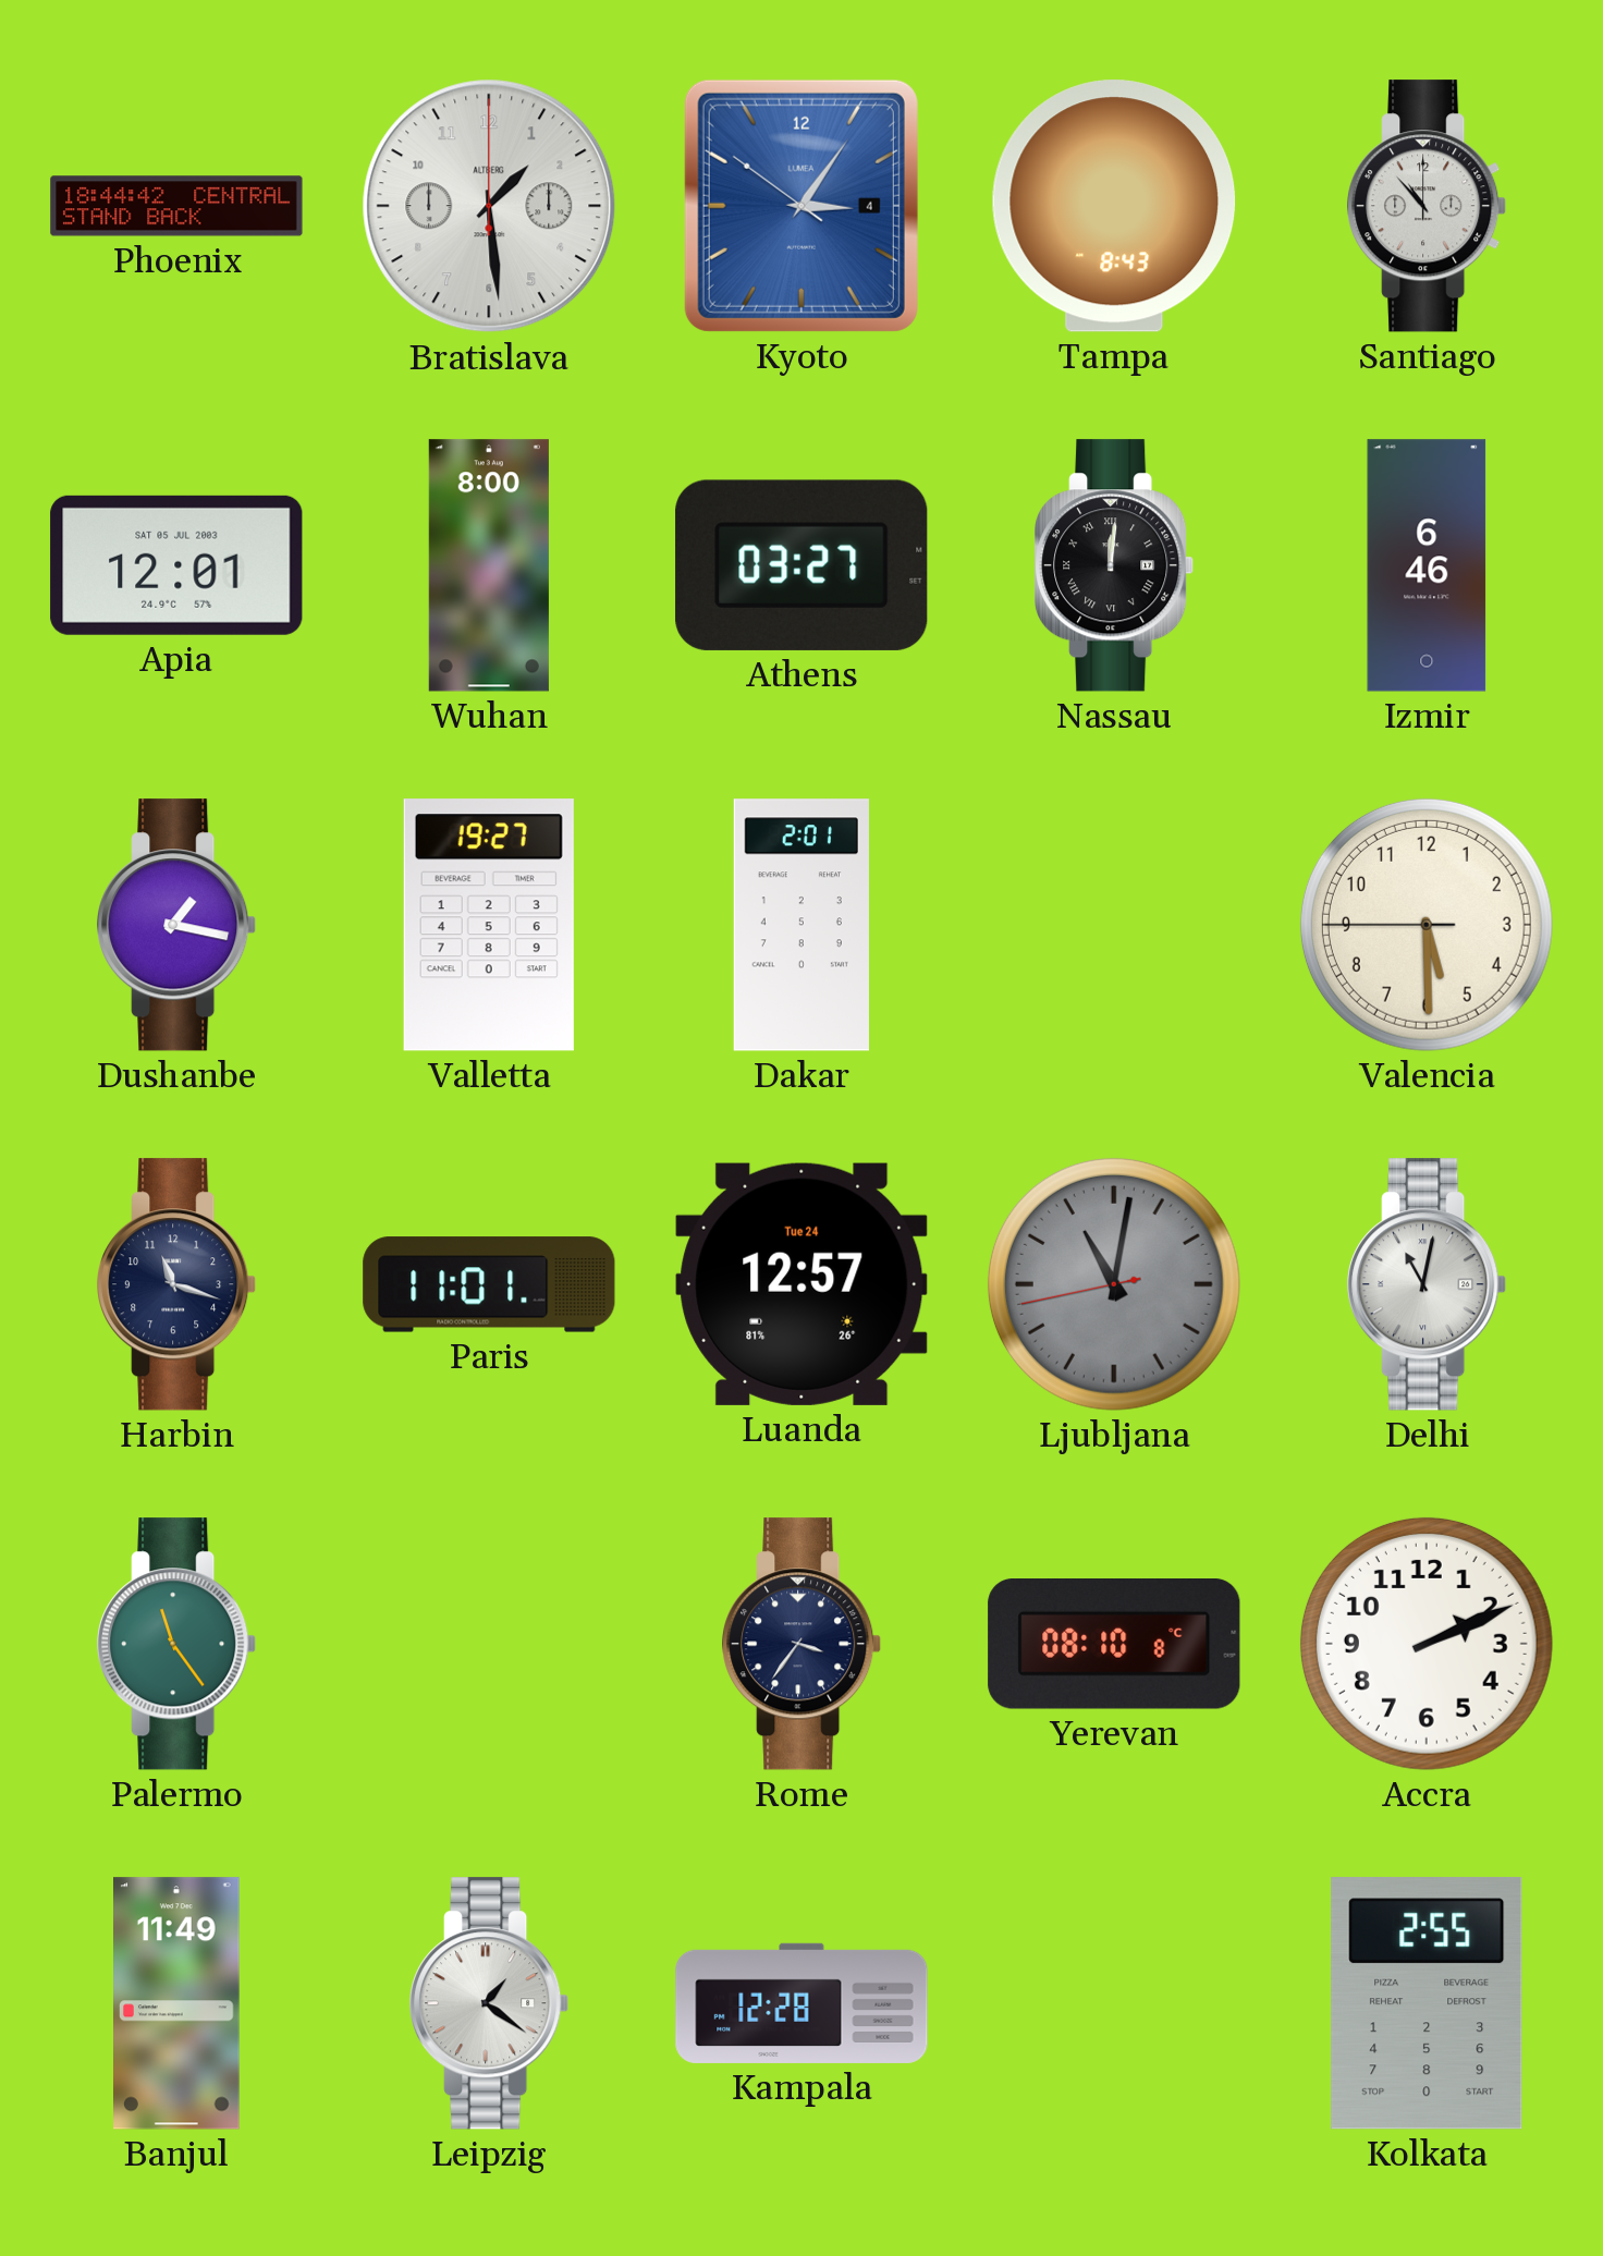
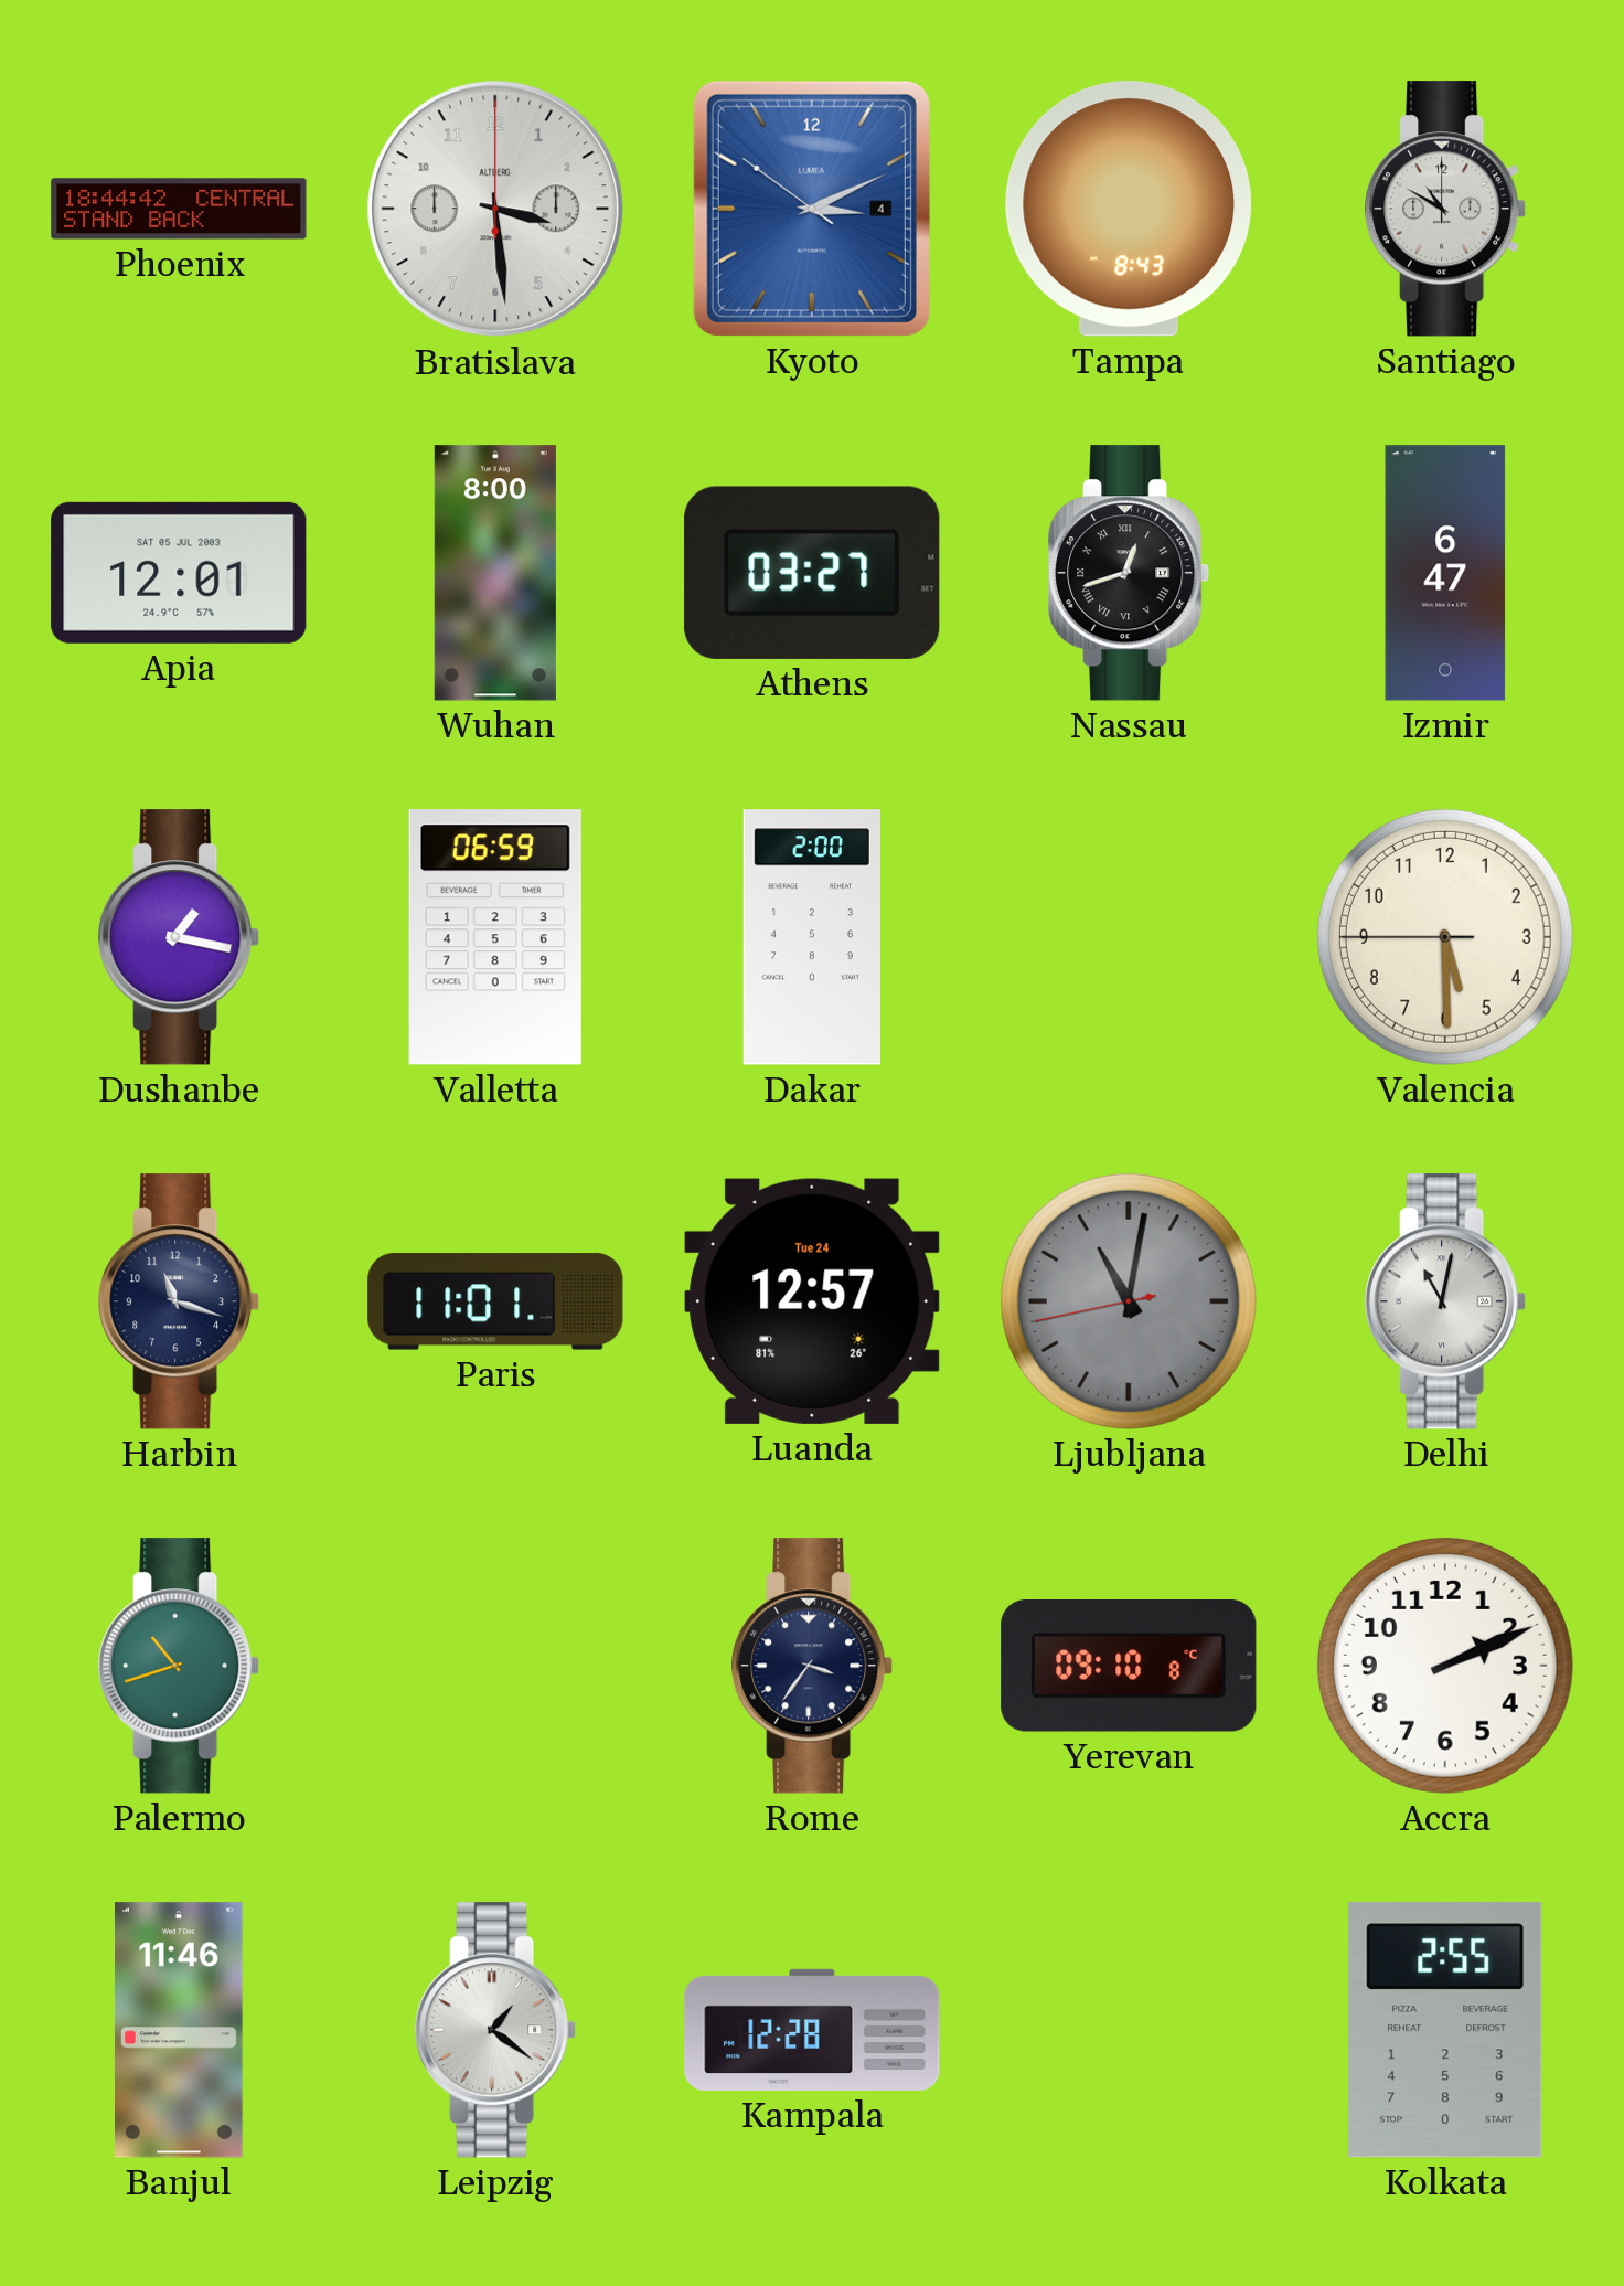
Bratislava: 1:29 -> 3:29
Kyoto: 3:05 -> 3:10
Santiago: 10:53 -> 10:50
Nassau: 12:01 -> 12:42
Izmir: 6:46 -> 6:47
Valletta: 19:27 -> 06:59
Dakar: 2:01 -> 2:00
Palermo: 11:24 -> 10:42
Yerevan: 08:10 -> 09:10
Banjul: 11:49 -> 11:46
